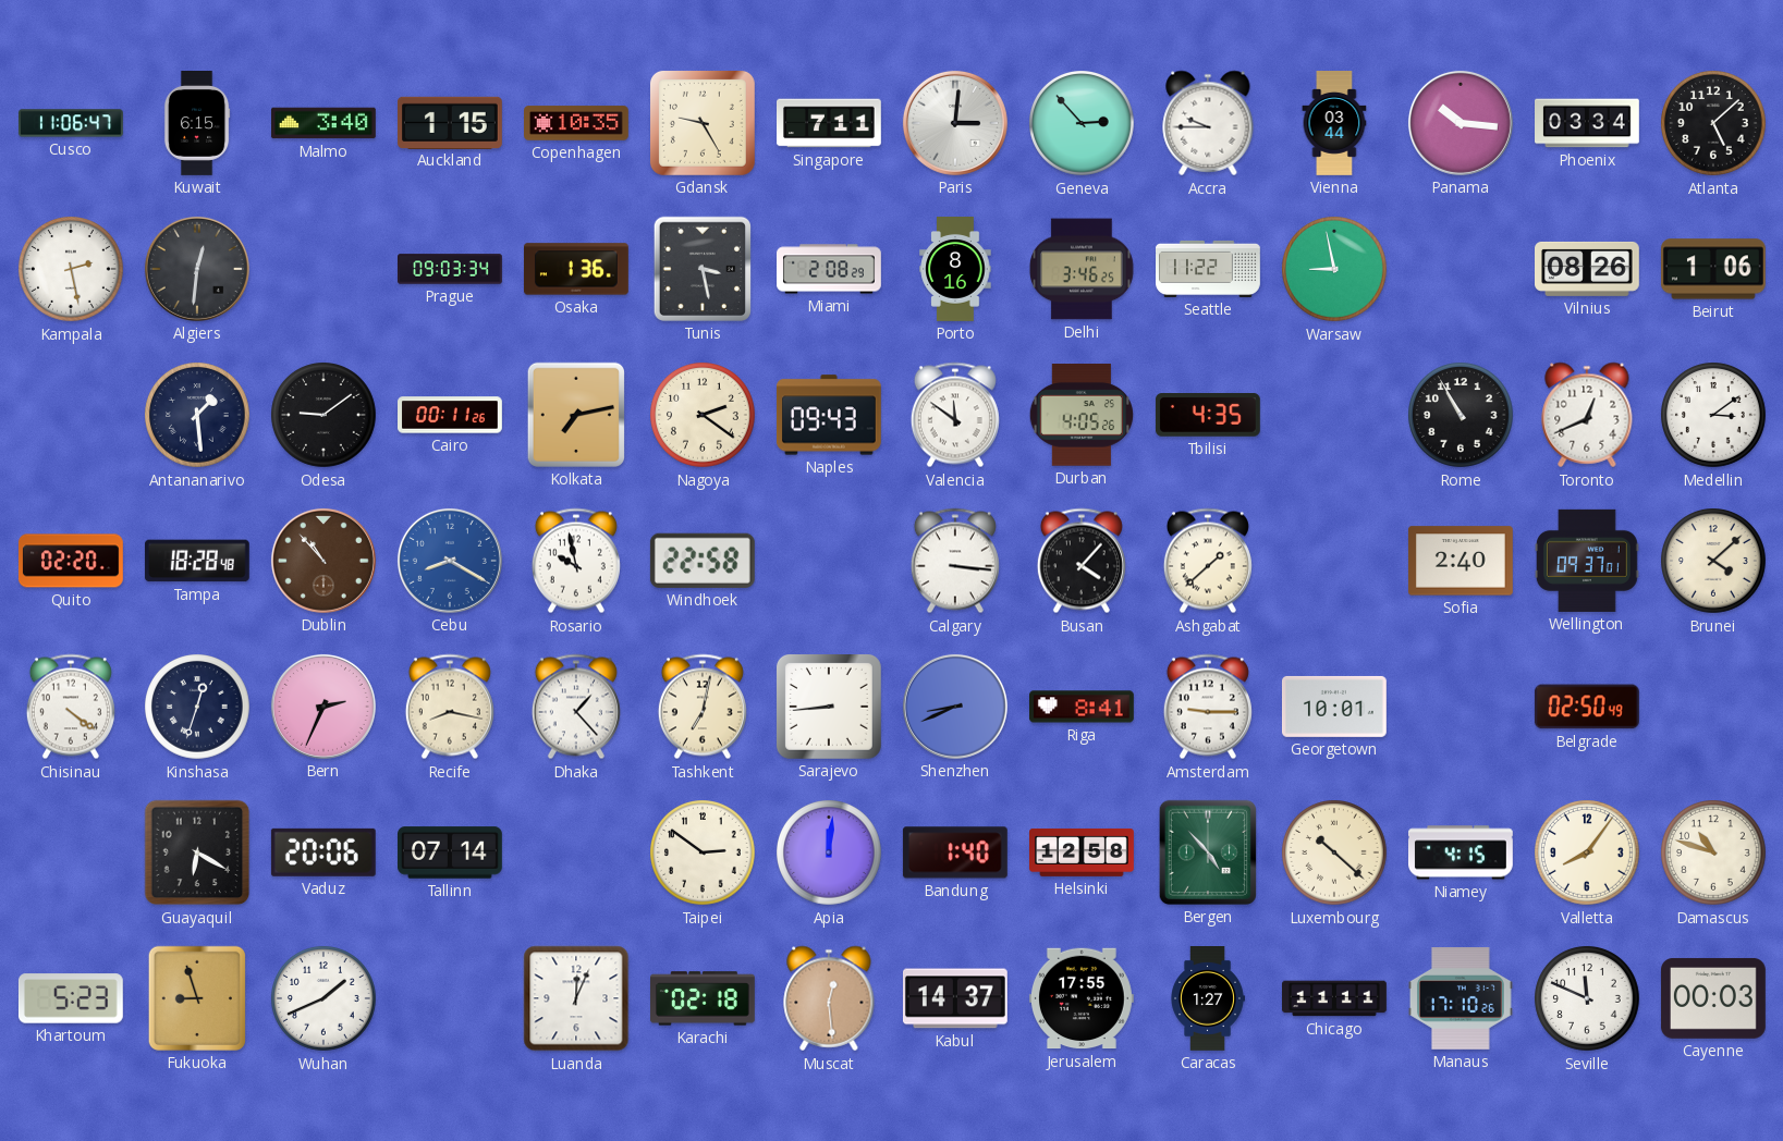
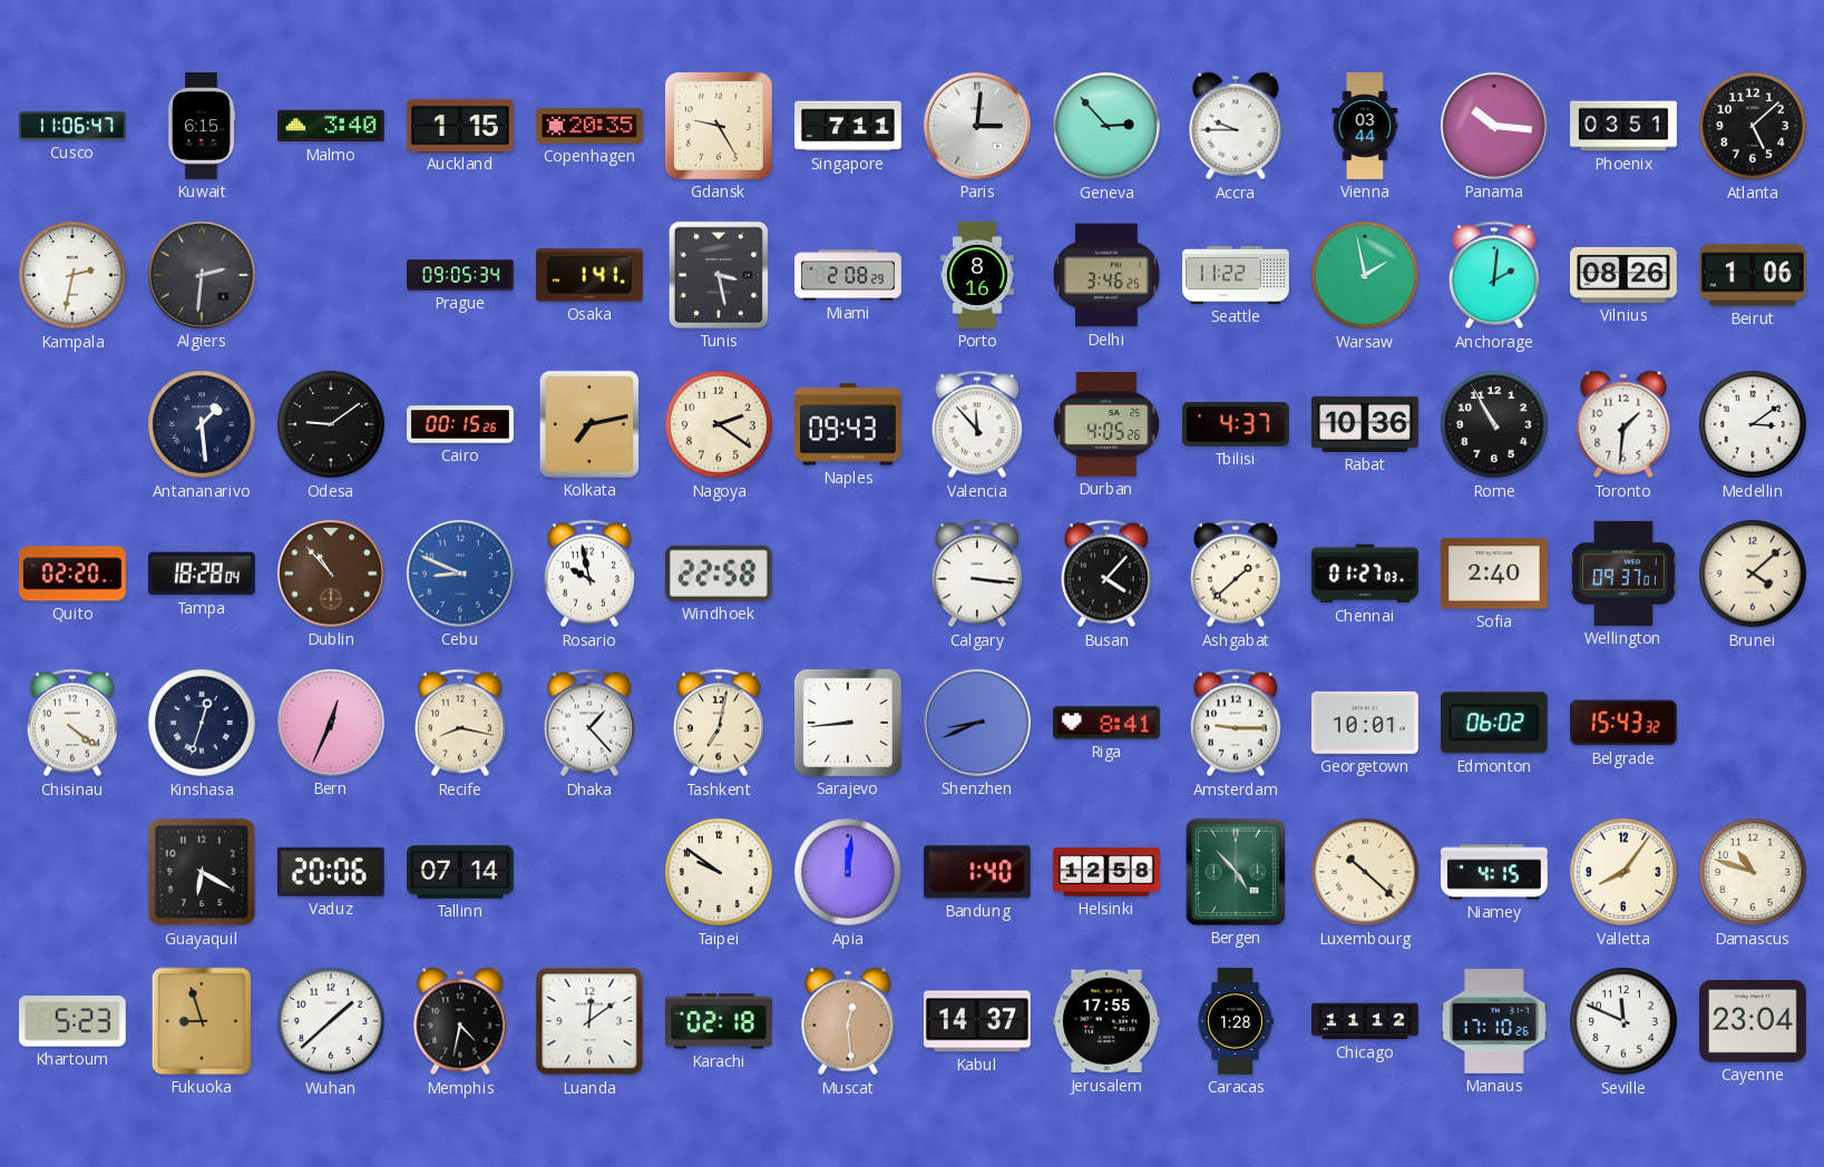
Copenhagen: 10:35 -> 20:35
Phoenix: 03:34 -> 03:51
Kampala: 2:28 -> 2:32
Algiers: 12:31 -> 2:31
Prague: 09:03 -> 09:05
Osaka: 1:36 -> 1:41
Warsaw: 8:58 -> 1:58
Anchorage: none -> 2:01
Cairo: 00:11 -> 00:15
Valencia: 11:51 -> 11:53
Tbilisi: 4:35 -> 4:37
Rabat: none -> 10:36
Toronto: 12:41 -> 1:31
Tampa: 18:28:48 -> 18:28:04
Cebu: 8:20 -> 8:49
Chennai: none -> 01:27
Bern: 2:34 -> 12:34
Edmonton: none -> 06:02
Belgrade: 02:50 -> 15:43
Taipei: 2:51 -> 9:51
Wuhan: 1:41 -> 1:38
Memphis: none -> 4:32
Luanda: 12:04 -> 12:09
Caracas: 1:27 -> 1:28
Chicago: 11:11 -> 11:12
Cayenne: 00:03 -> 23:04
